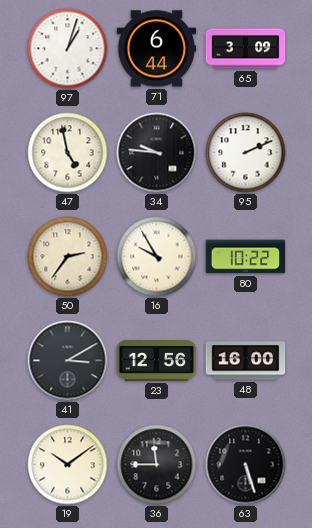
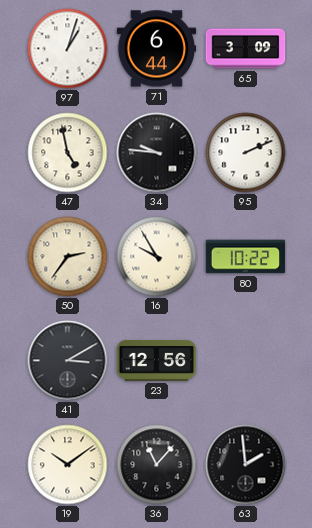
48: 16:00 -> none
36: 11:45 -> 11:07
63: 5:27 -> 1:59
